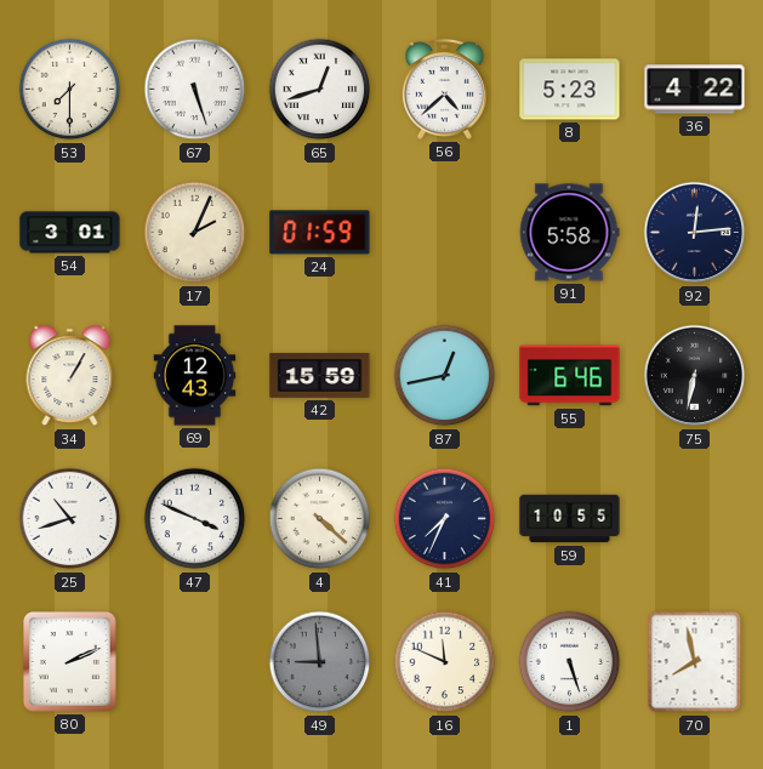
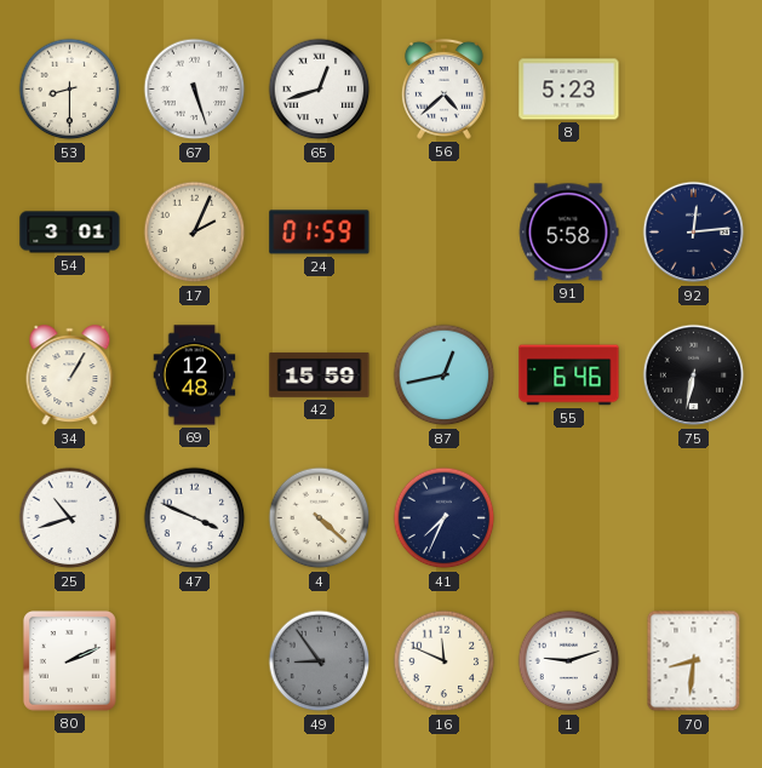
53: 7:30 -> 8:30
36: 4:22 -> none
69: 12:43 -> 12:48
59: 10:55 -> none
49: 8:59 -> 8:54
1: 5:27 -> 9:12
70: 7:58 -> 8:31
